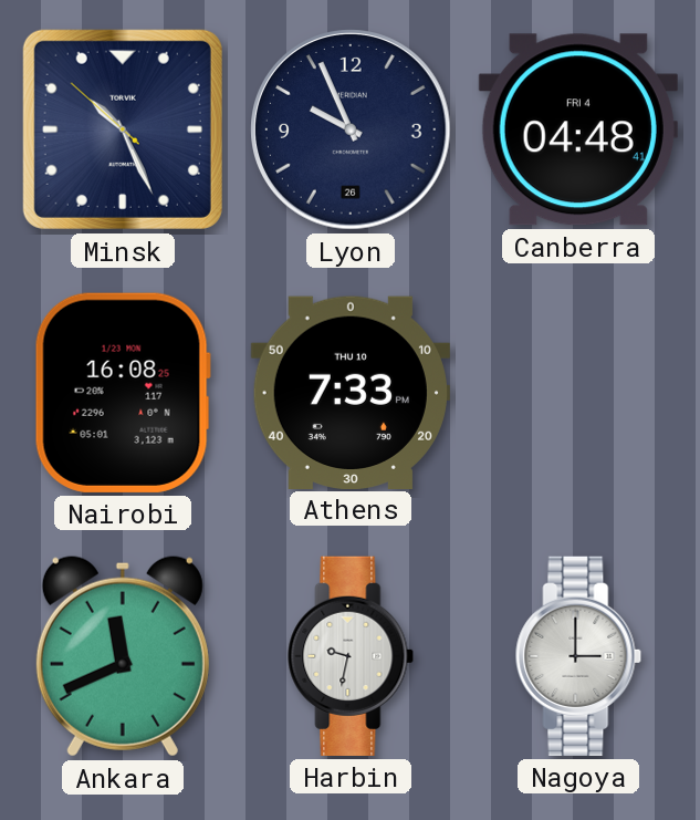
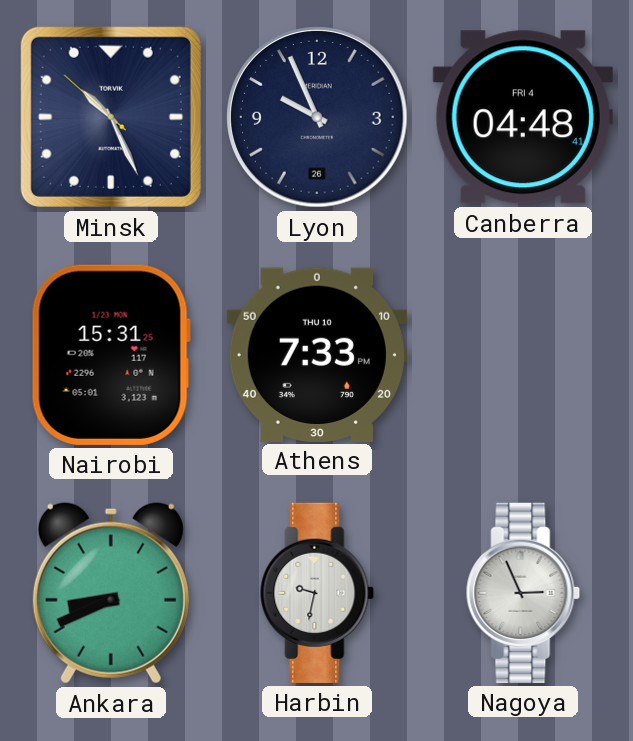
Nairobi: 16:08 -> 15:31
Ankara: 11:41 -> 8:41
Nagoya: 3:00 -> 2:56
